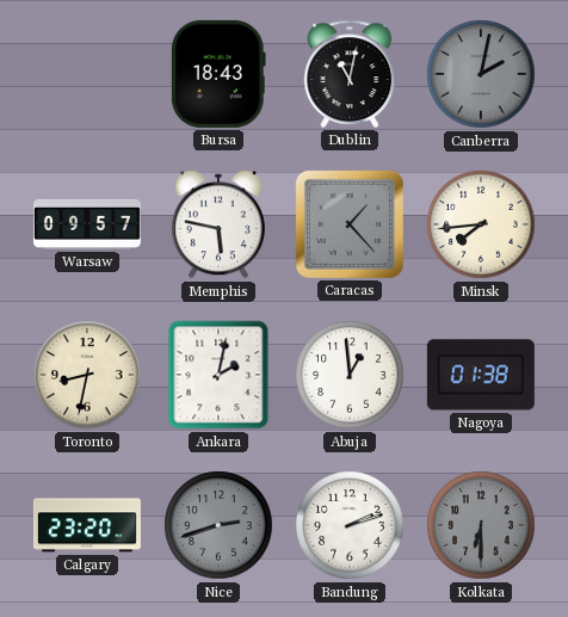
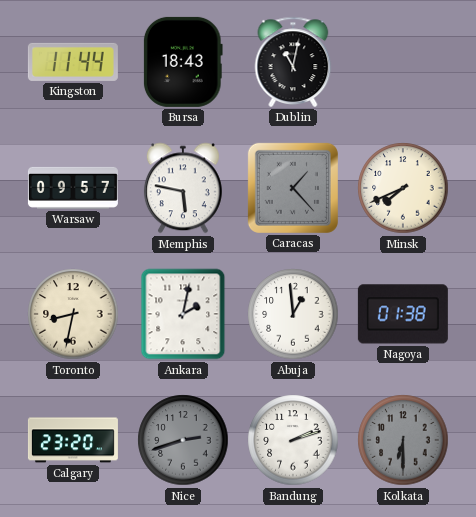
Kingston: none -> 11:44
Canberra: 2:02 -> none
Minsk: 7:44 -> 7:41
